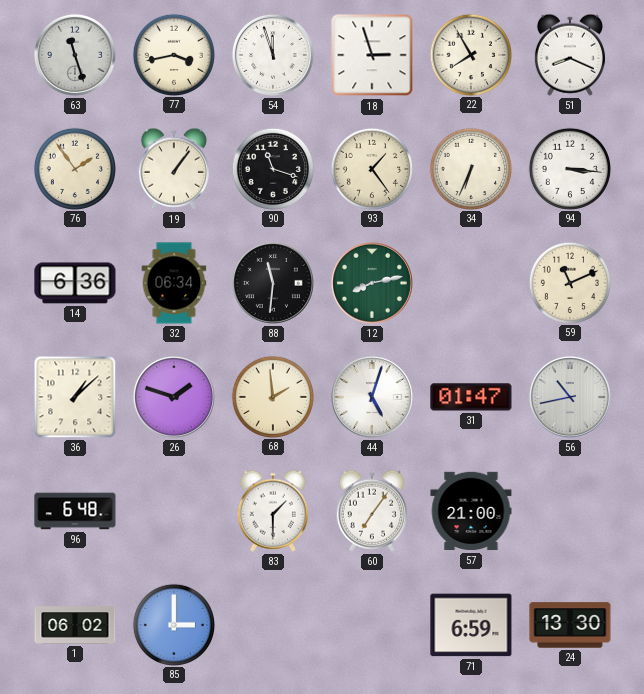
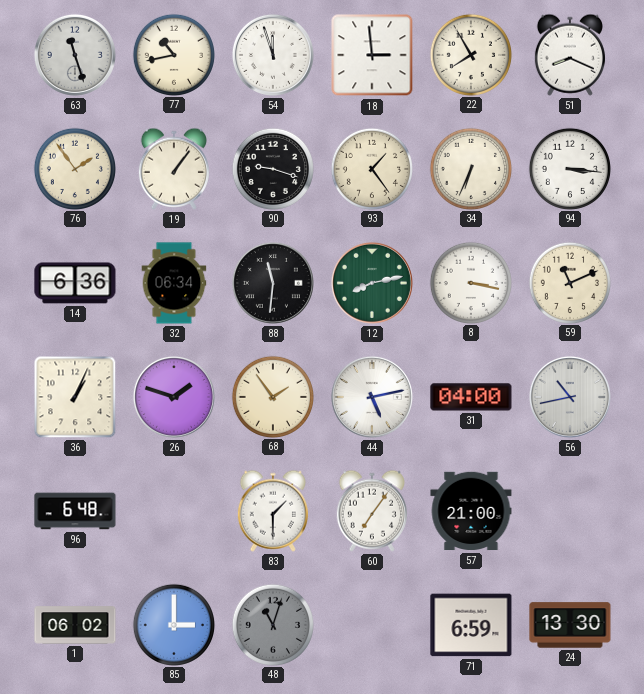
77: 3:43 -> 10:43
18: 2:57 -> 2:59
90: 11:18 -> 9:18
8: none -> 3:17
36: 1:08 -> 1:04
68: 1:59 -> 1:54
44: 5:03 -> 5:13
31: 01:47 -> 04:00
48: none -> 11:03
